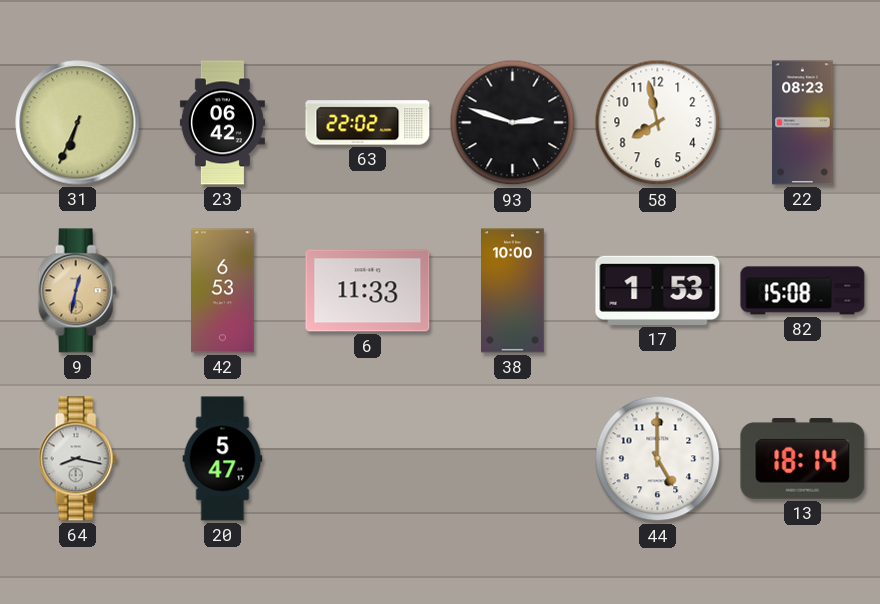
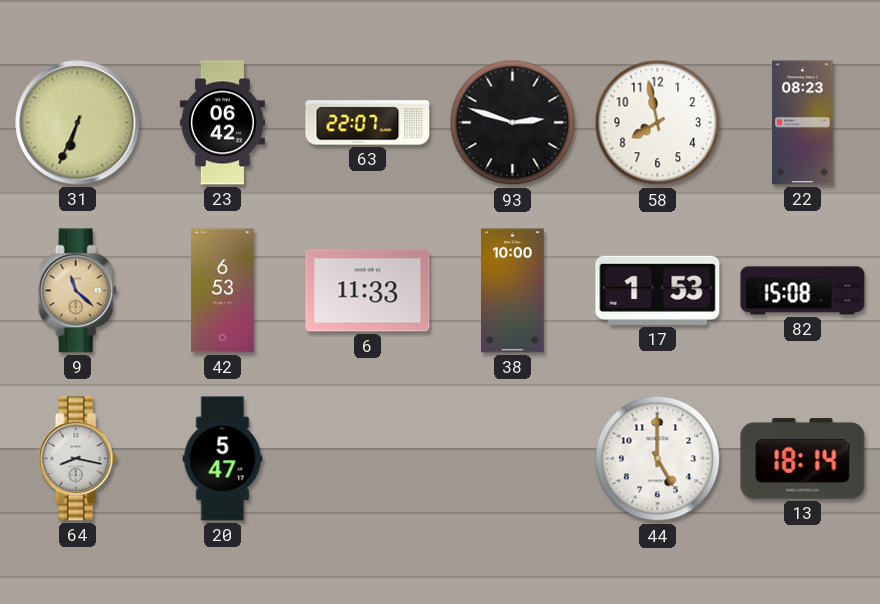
63: 22:02 -> 22:07
9: 12:32 -> 11:22
